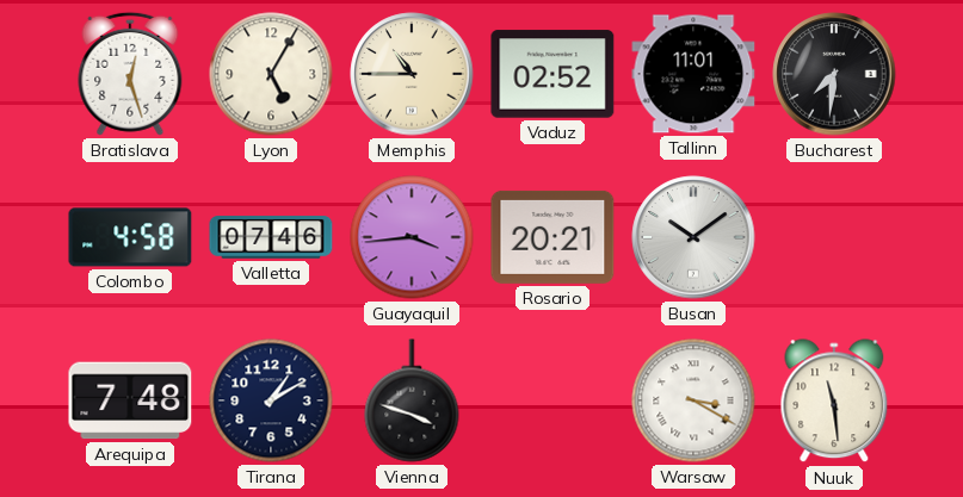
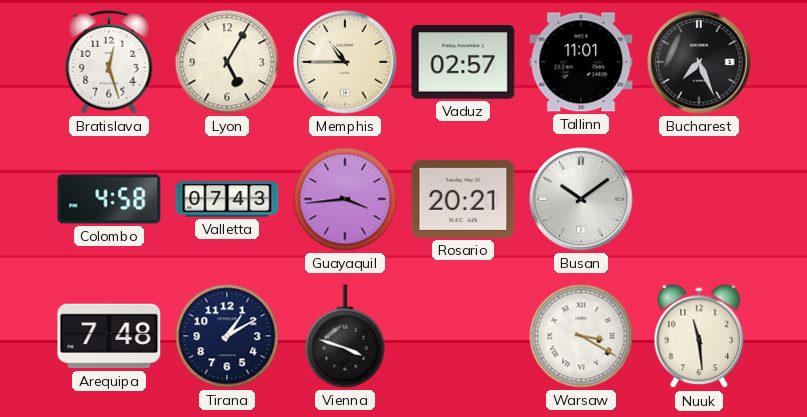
Vaduz: 02:52 -> 02:57
Bucharest: 7:31 -> 7:26
Valletta: 07:46 -> 07:43
